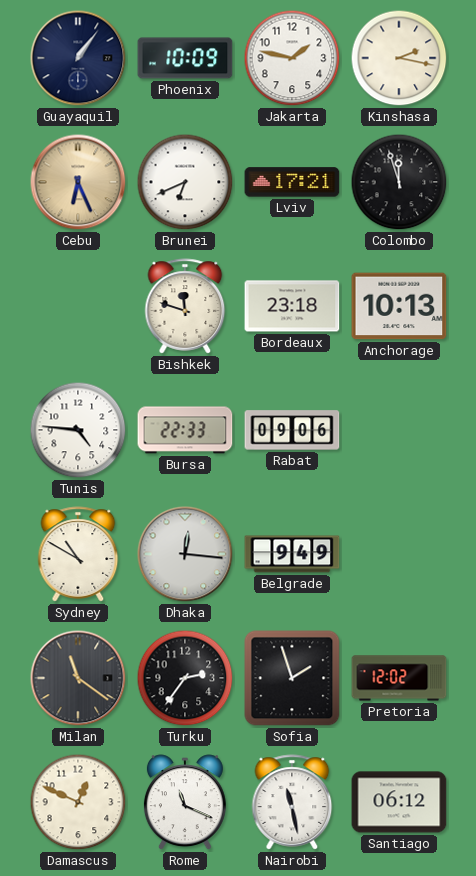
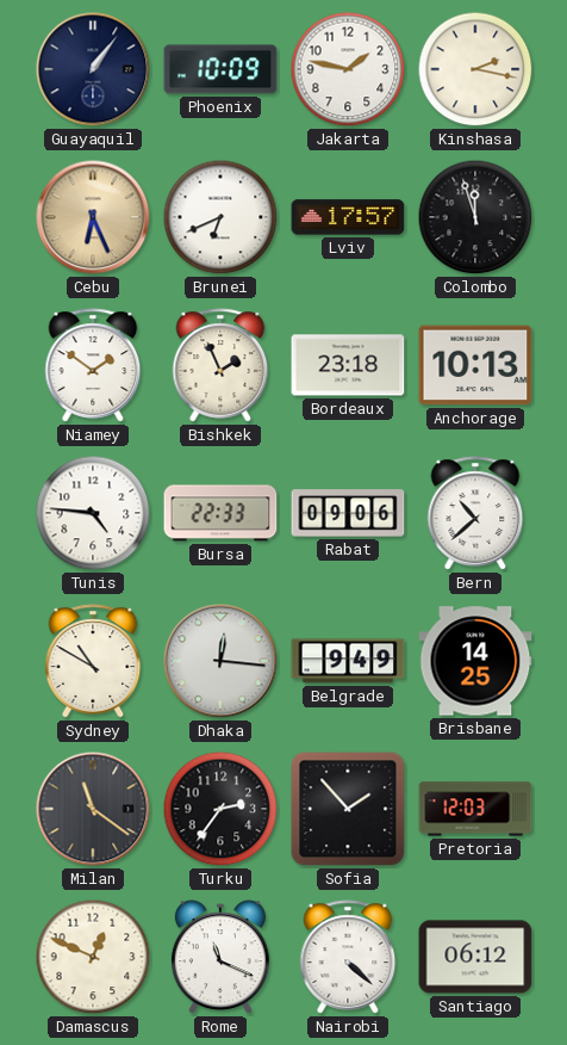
Lviv: 17:21 -> 17:57
Niamey: none -> 1:51
Bishkek: 11:48 -> 1:56
Bern: none -> 10:38
Brisbane: none -> 14:25
Sofia: 1:57 -> 1:53
Pretoria: 12:02 -> 12:03
Nairobi: 11:28 -> 4:22
